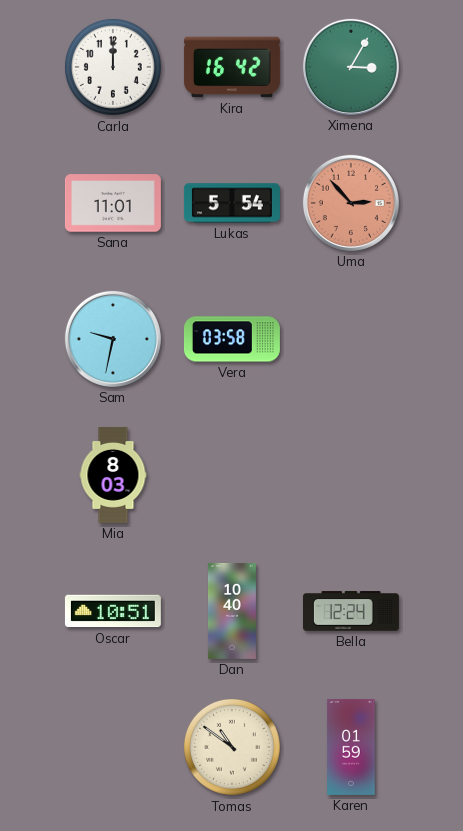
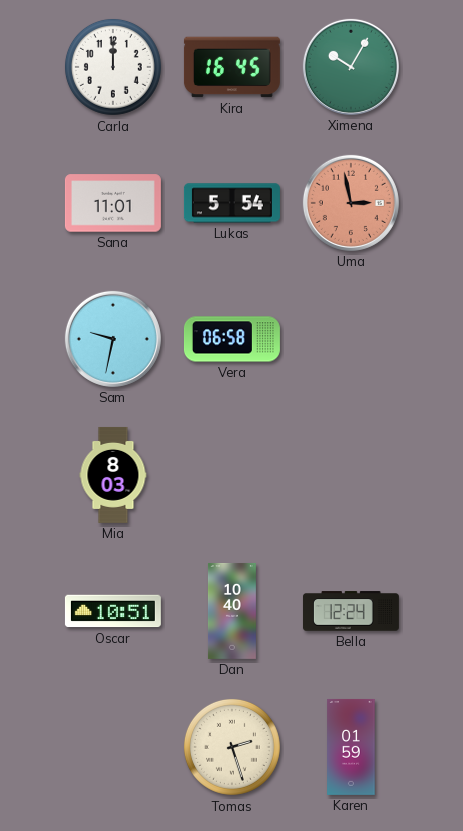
Kira: 16:42 -> 16:45
Ximena: 3:05 -> 10:05
Uma: 2:53 -> 2:58
Vera: 03:58 -> 06:58
Tomas: 10:51 -> 2:27
